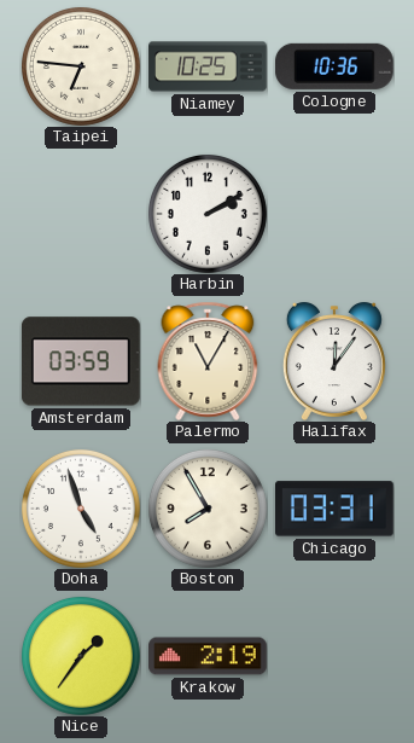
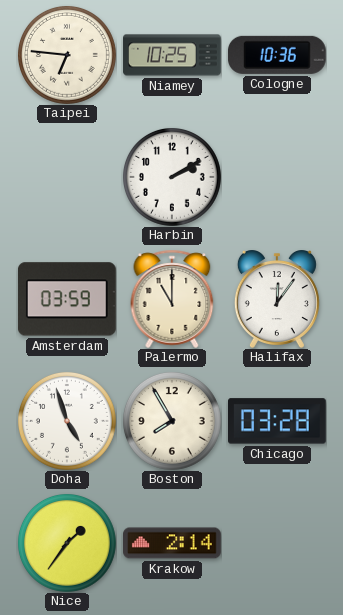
Palermo: 11:05 -> 11:00
Chicago: 03:31 -> 03:28
Krakow: 2:19 -> 2:14
